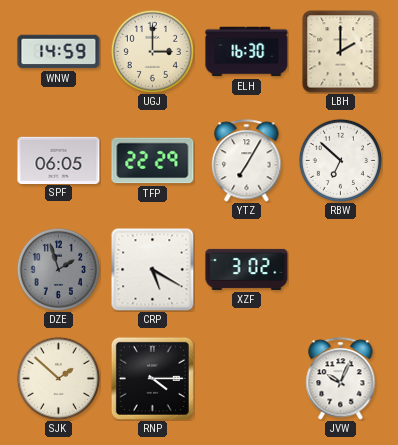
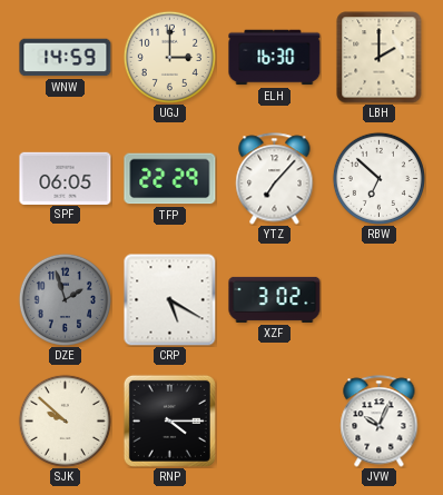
YTZ: 7:05 -> 7:07
SJK: 1:52 -> 9:52
